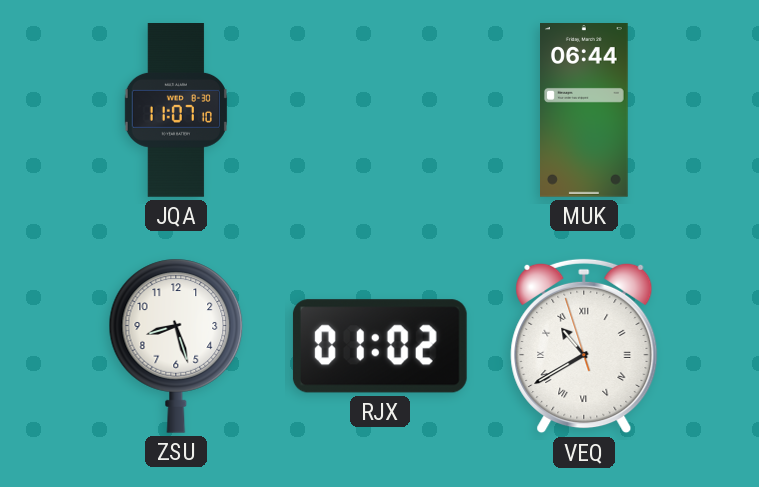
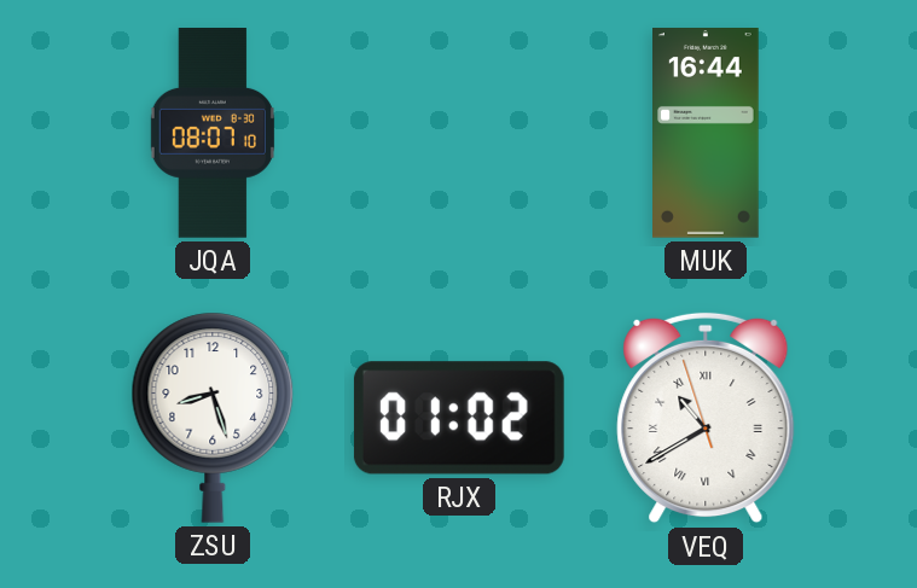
JQA: 11:07 -> 08:07
MUK: 06:44 -> 16:44
